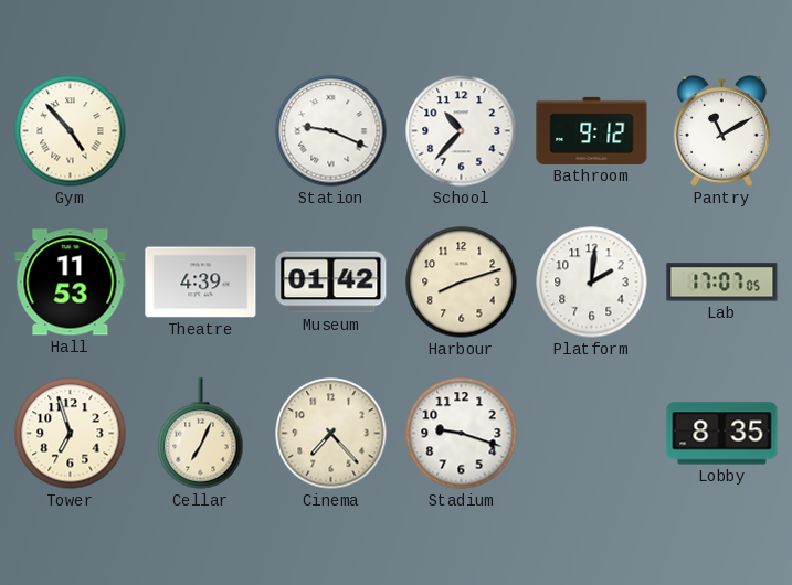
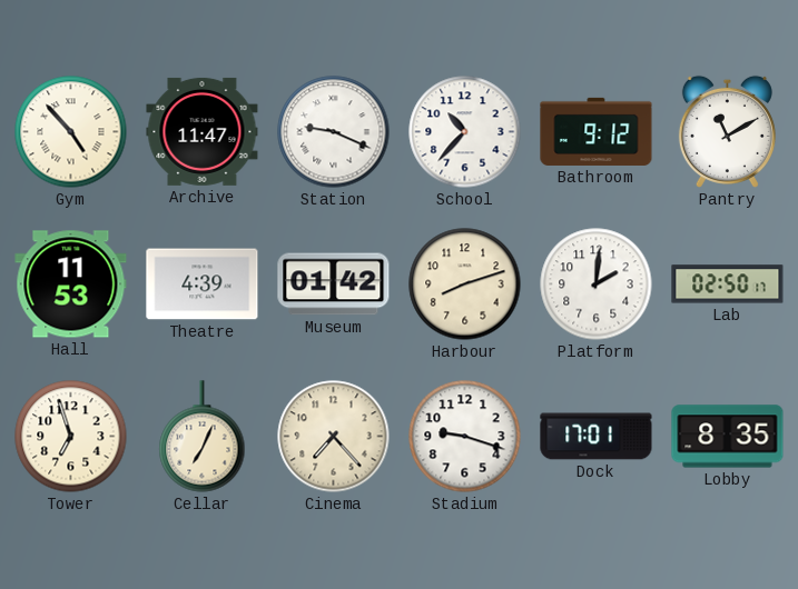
Archive: none -> 11:47
Lab: 17:07 -> 02:50
Dock: none -> 17:01
